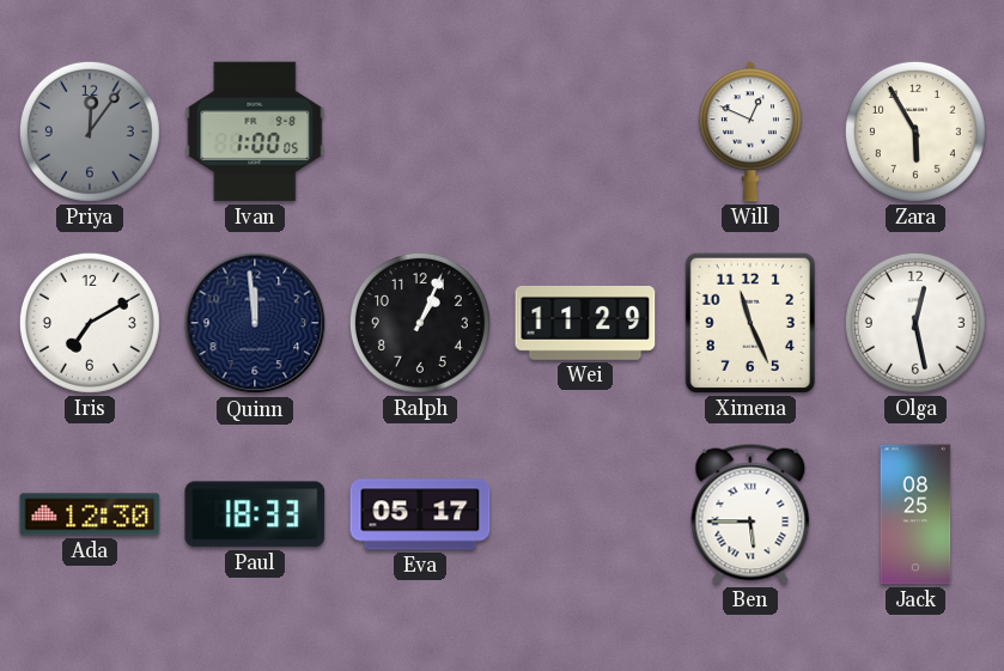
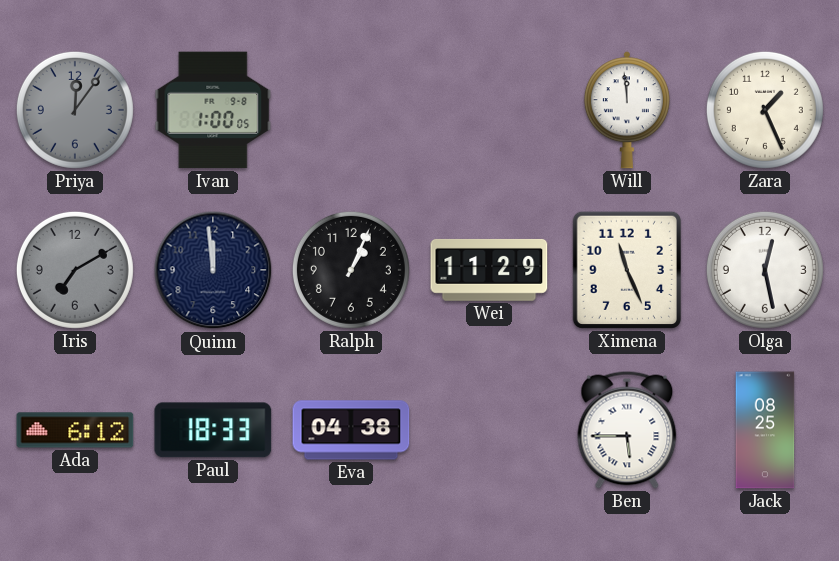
Will: 12:49 -> 11:59
Zara: 5:55 -> 1:26
Iris dial: white -> grey
Ada: 12:30 -> 6:12
Eva: 05:17 -> 04:38
